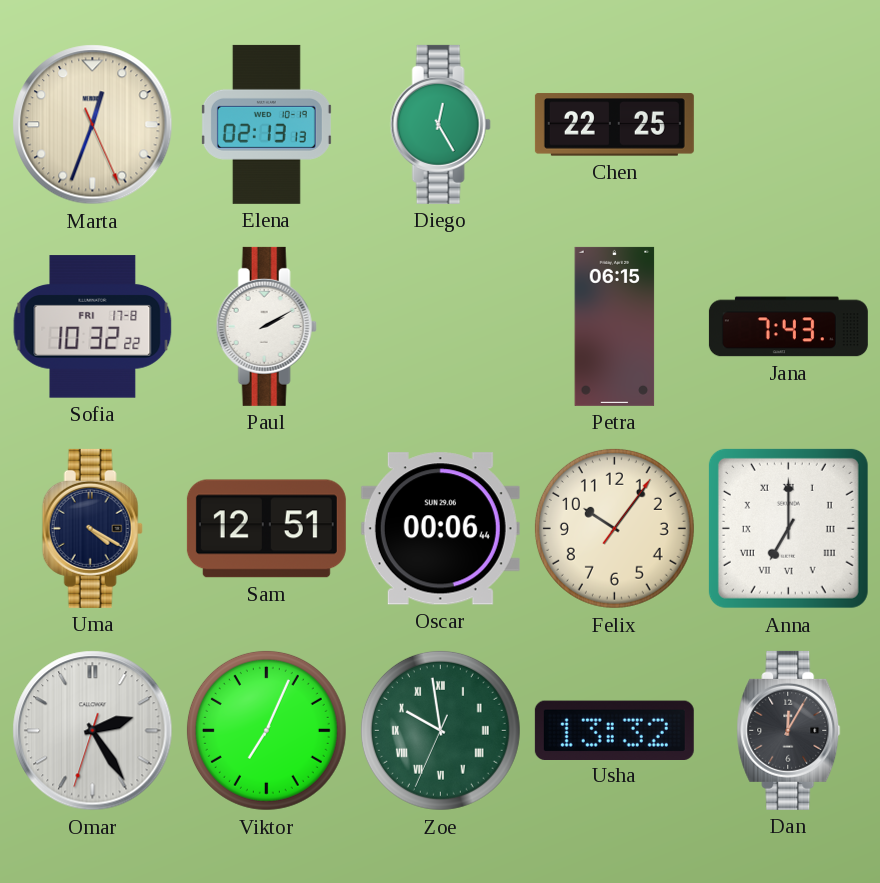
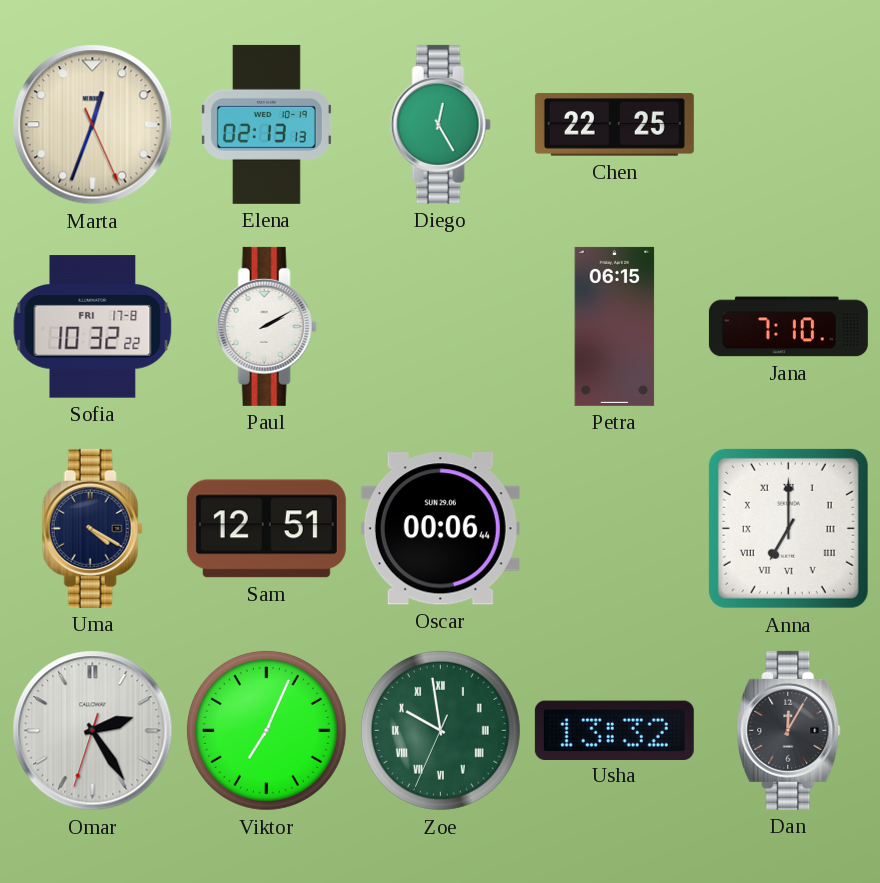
Jana: 7:43 -> 7:10
Felix: 10:06 -> none
